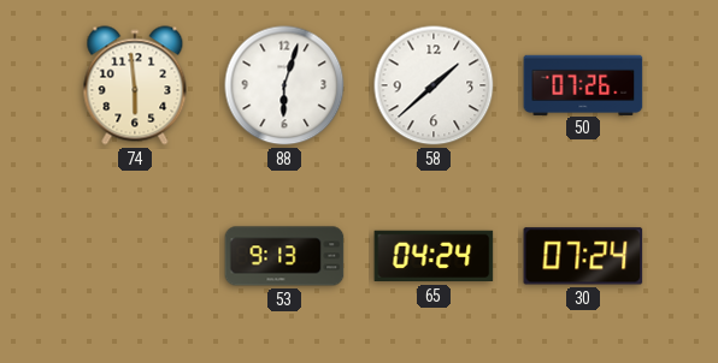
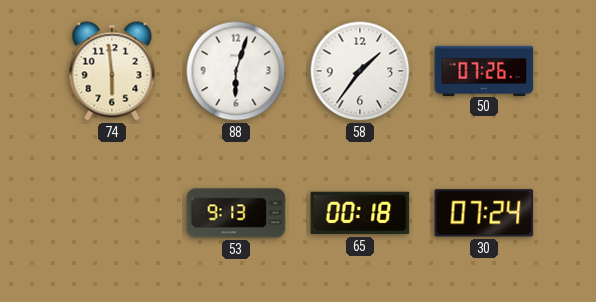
58: 1:38 -> 1:36
65: 04:24 -> 00:18
